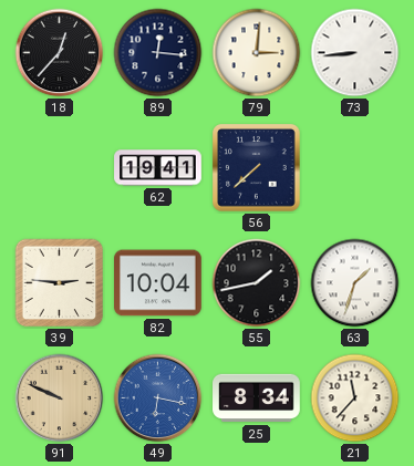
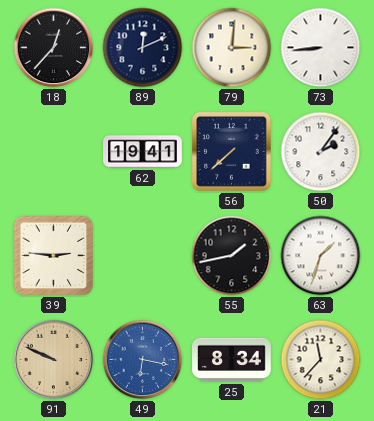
89: 12:16 -> 12:11
50: none -> 2:06
82: 10:04 -> none
